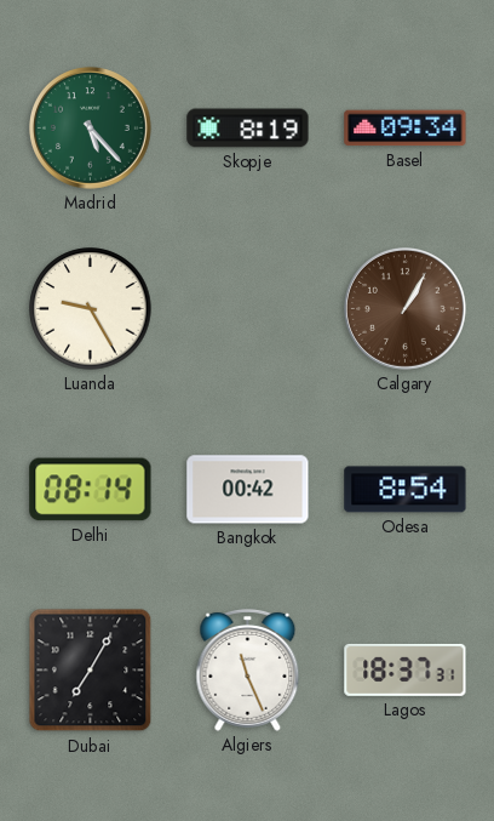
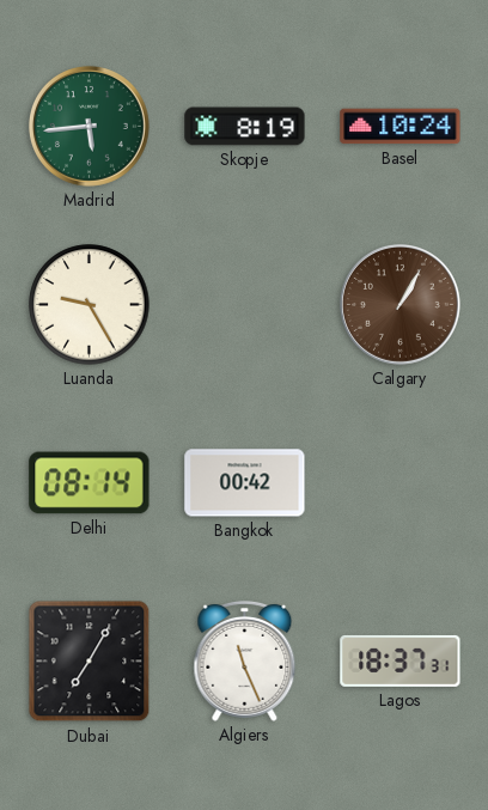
Madrid: 5:23 -> 5:44
Basel: 09:34 -> 10:24
Odesa: 8:54 -> none
